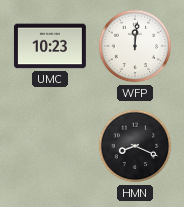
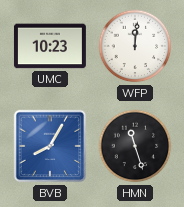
BVB: none -> 8:05
HMN: 8:19 -> 11:27
